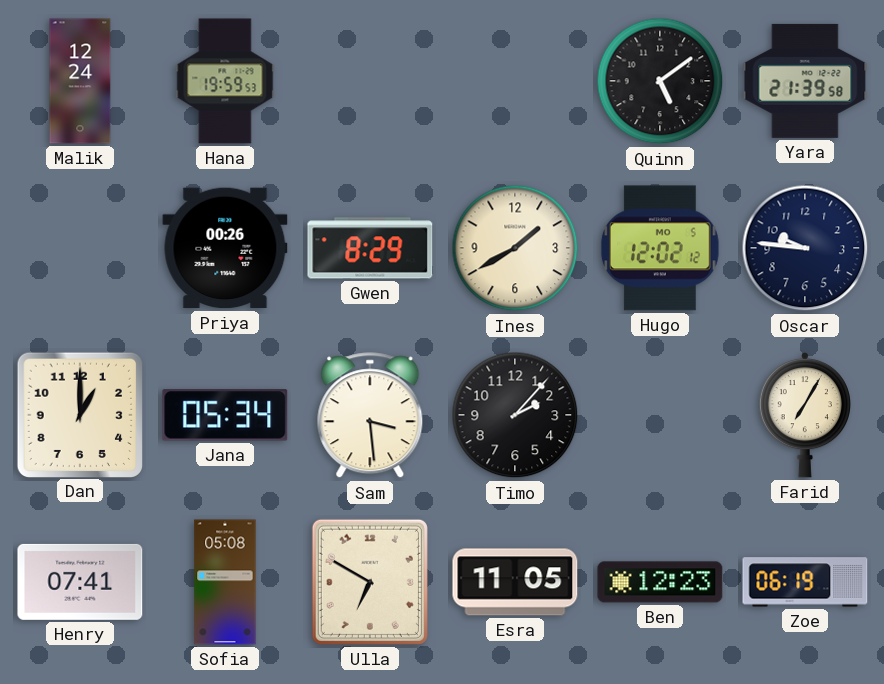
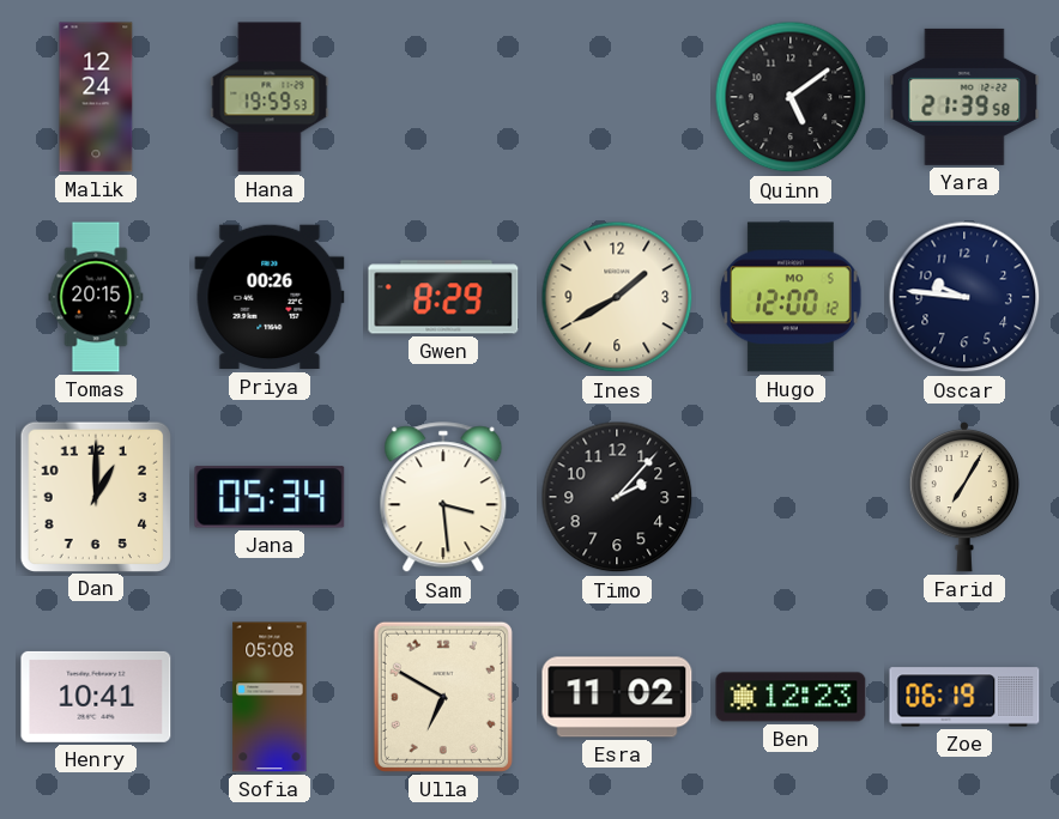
Tomas: none -> 20:15
Hugo: 12:02 -> 12:00
Henry: 07:41 -> 10:41
Esra: 11:05 -> 11:02
